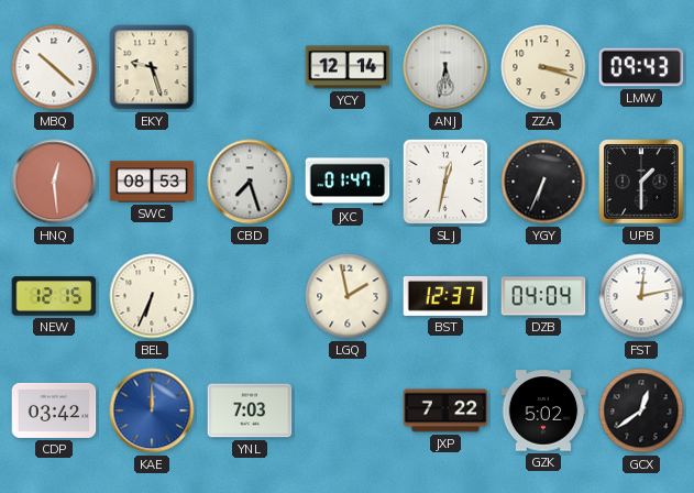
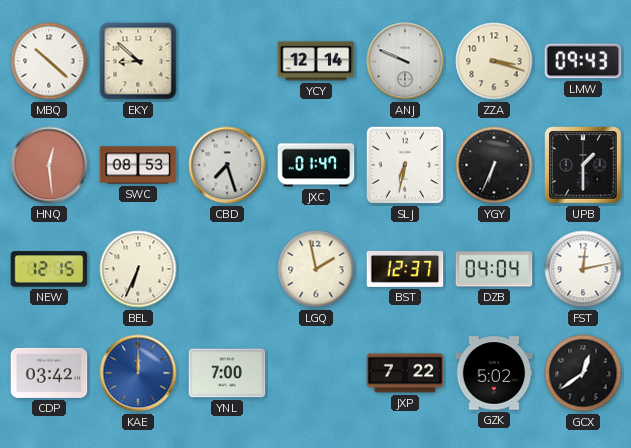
EKY: 9:27 -> 8:52
ANJ: 5:32 -> 9:49
SLJ: 12:32 -> 6:32
YNL: 7:03 -> 7:00
